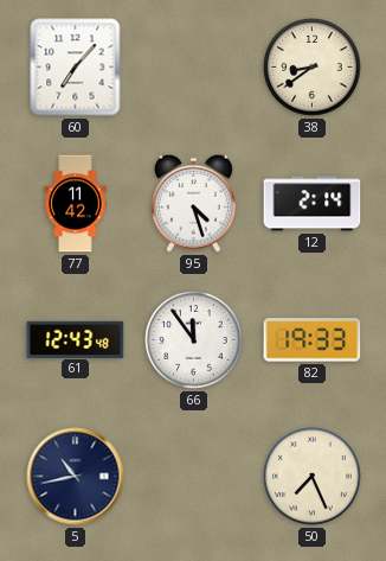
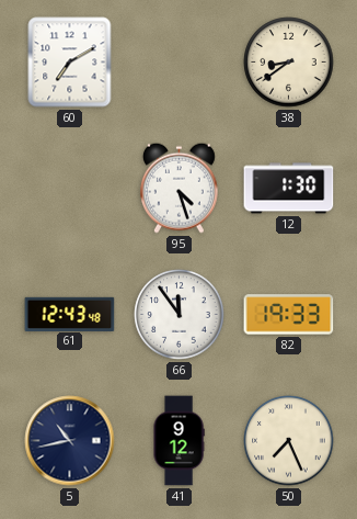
60: 7:07 -> 7:10
77: 11:42 -> none
12: 2:14 -> 1:30
41: none -> 9:12
